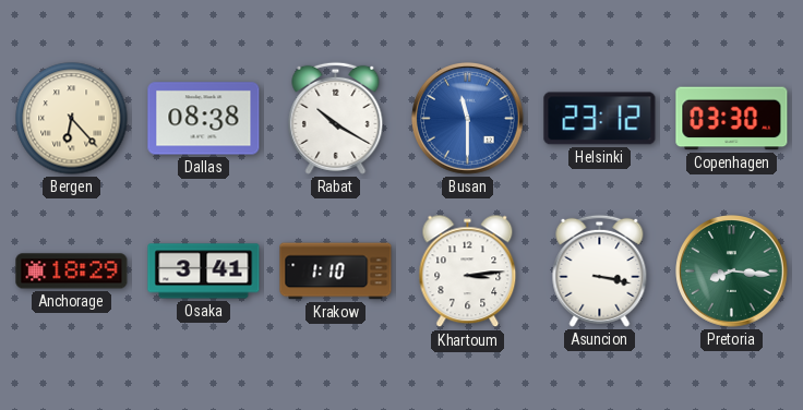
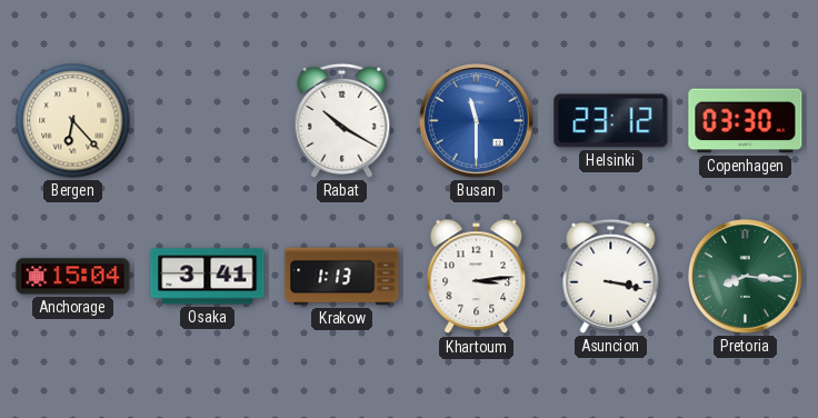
Dallas: 08:38 -> none
Anchorage: 18:29 -> 15:04
Krakow: 1:10 -> 1:13
